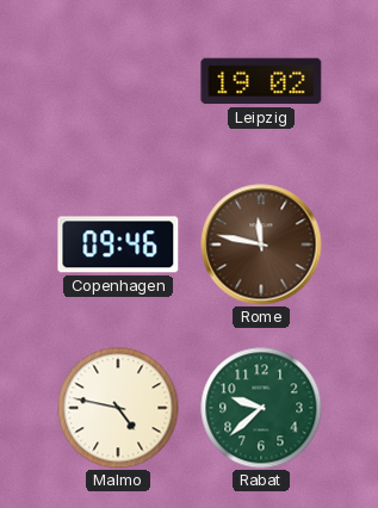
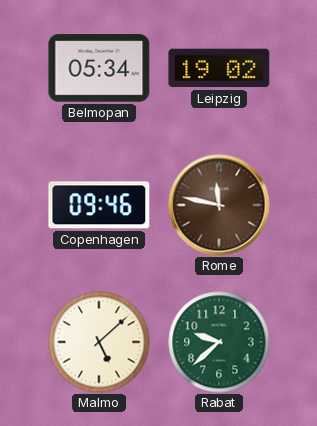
Belmopan: none -> 05:34
Malmo: 4:47 -> 5:08
